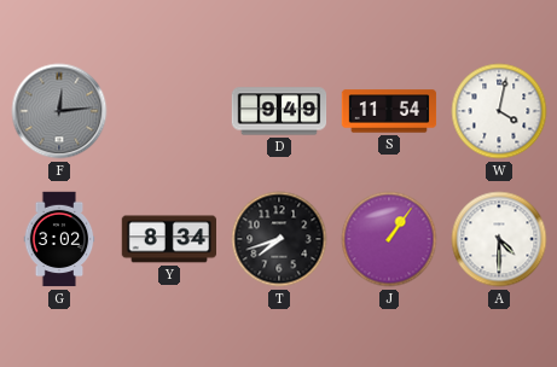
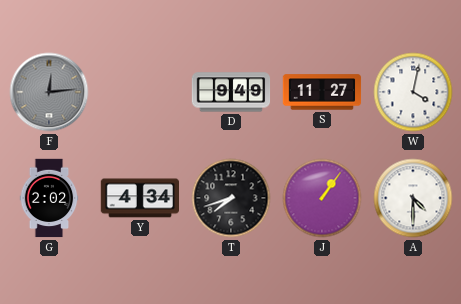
S: 11:54 -> 11:27
G: 3:02 -> 2:02
Y: 8:34 -> 4:34
